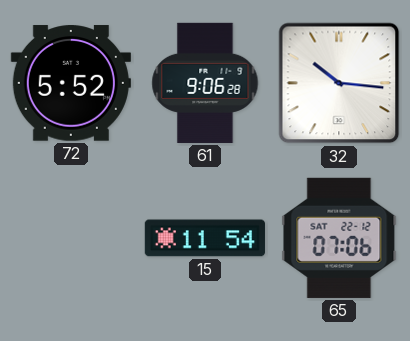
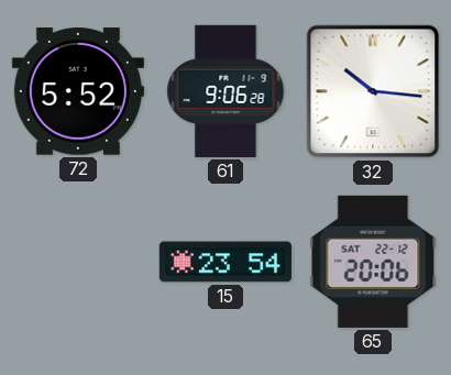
15: 11:54 -> 23:54
65: 07:06 -> 20:06
